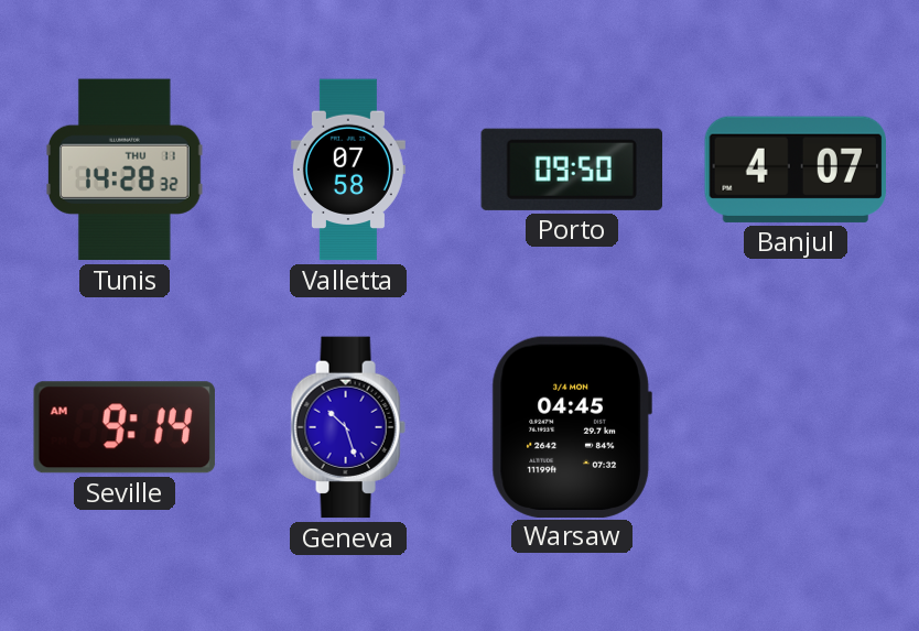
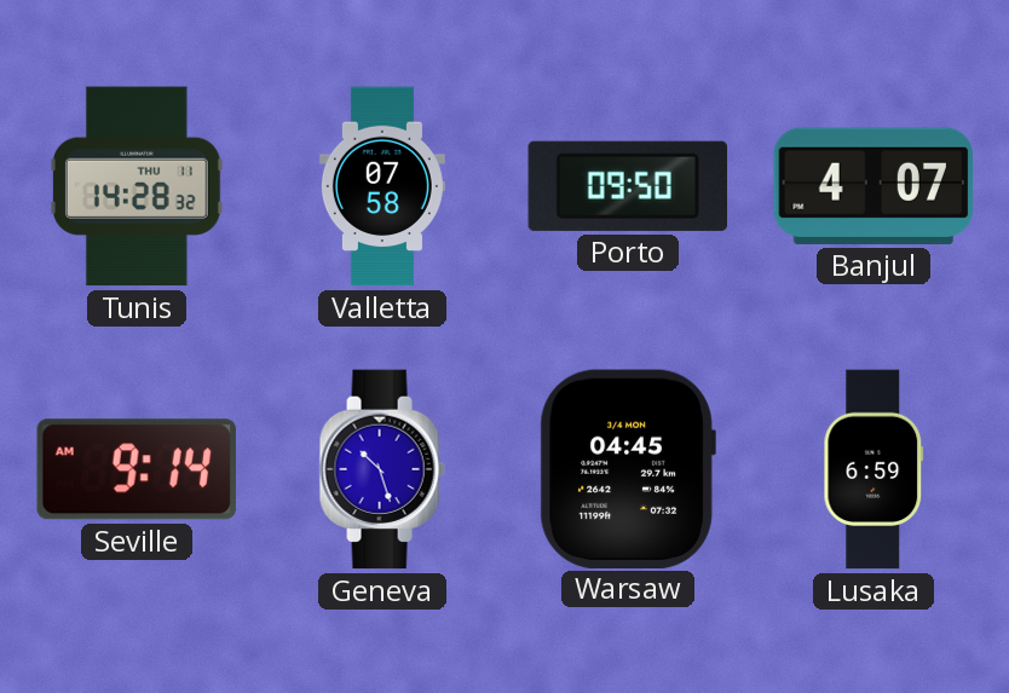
Lusaka: none -> 6:59
